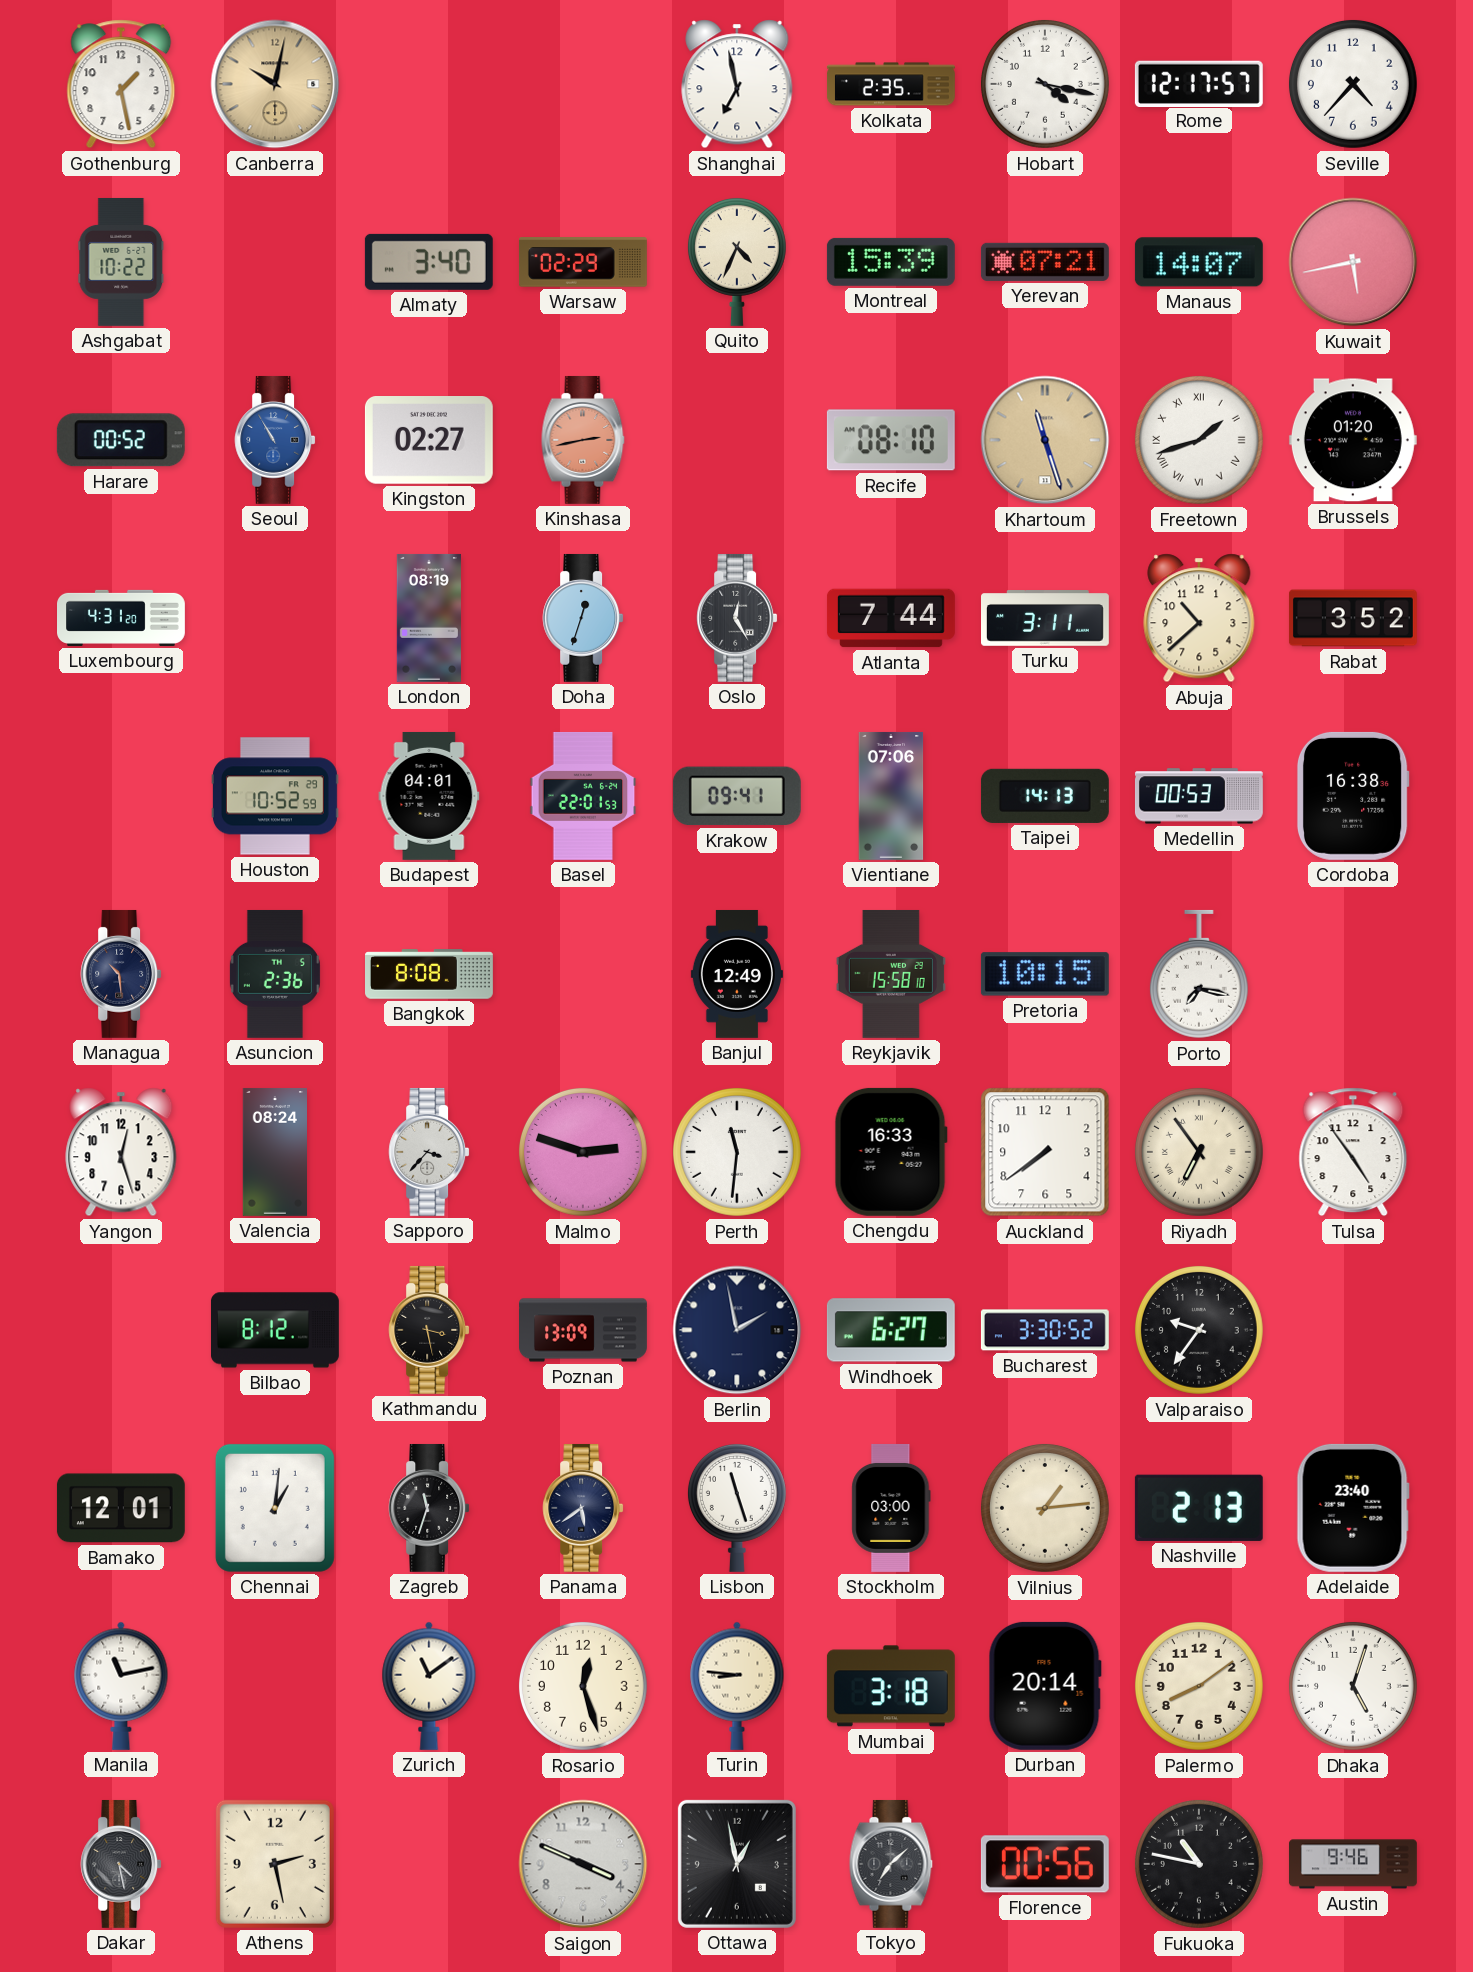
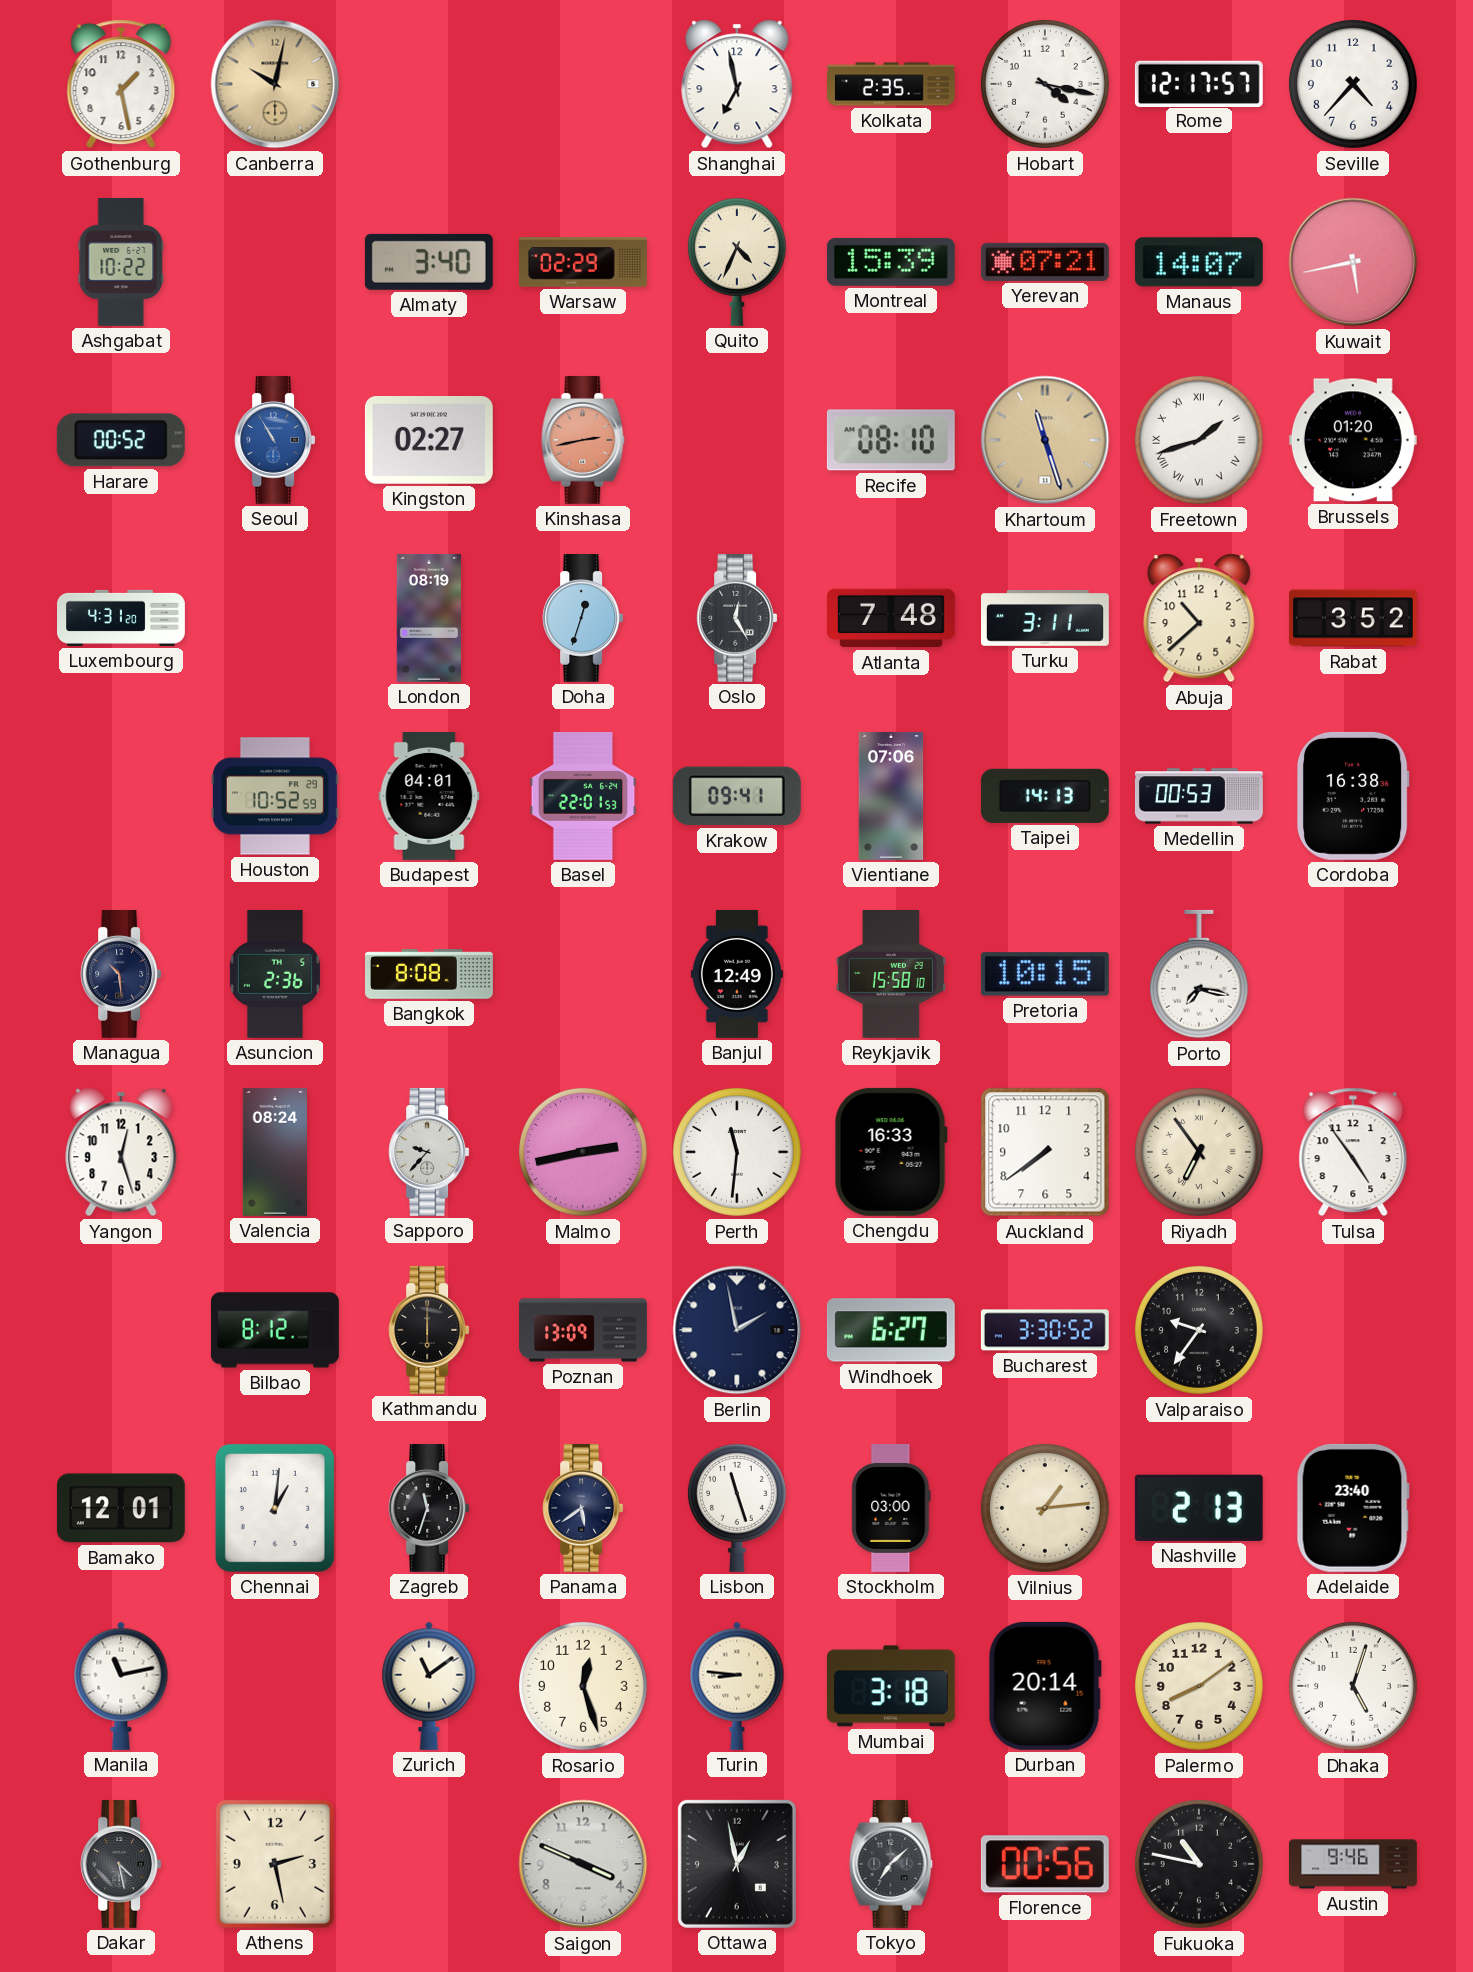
Atlanta: 7:44 -> 7:48
Sapporo: 3:37 -> 9:37
Malmo: 2:48 -> 2:43
Kathmandu: 3:28 -> 6:00
